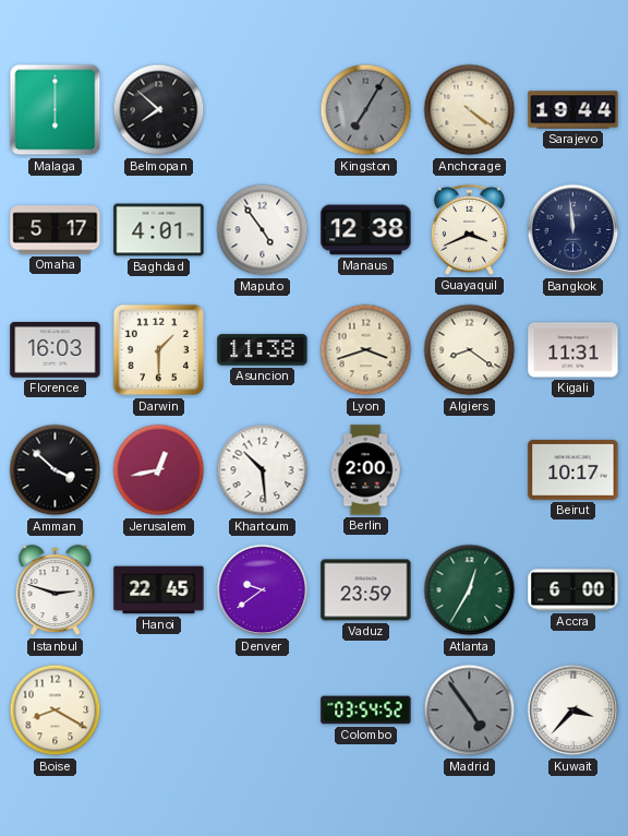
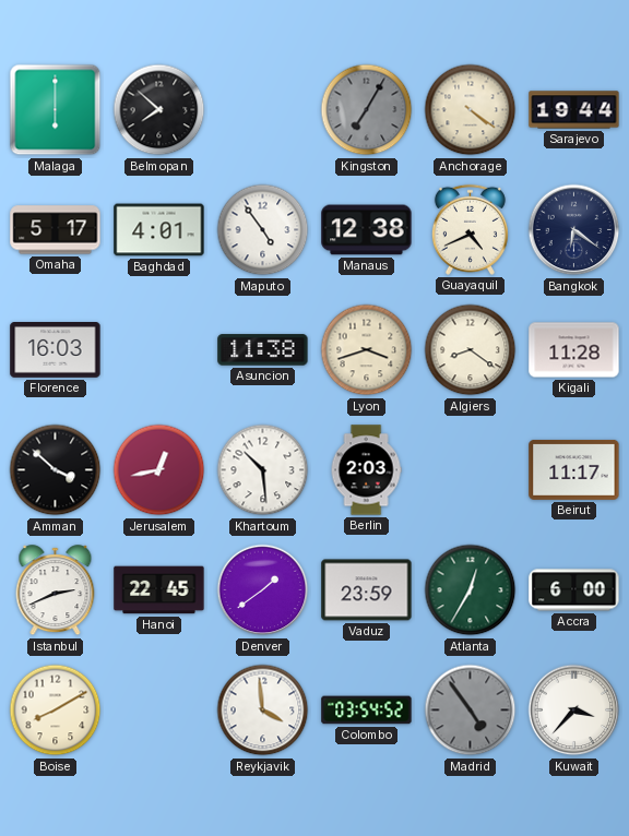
Guayaquil: 3:41 -> 4:41
Bangkok: 11:59 -> 6:21
Darwin: 1:30 -> none
Kigali: 11:31 -> 11:28
Berlin: 2:00 -> 2:03
Beirut: 10:17 -> 11:17
Istanbul: 2:48 -> 2:41
Denver: 9:39 -> 1:39
Boise: 8:20 -> 8:10
Reykjavik: none -> 3:59
